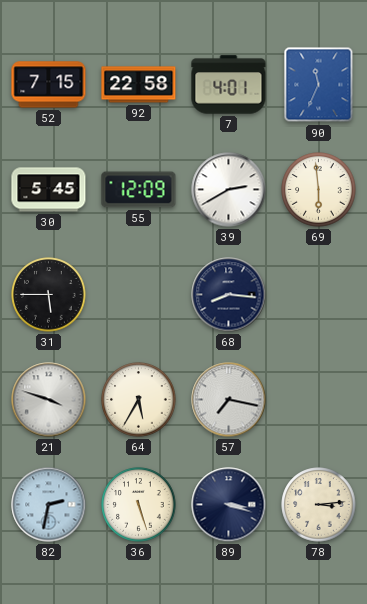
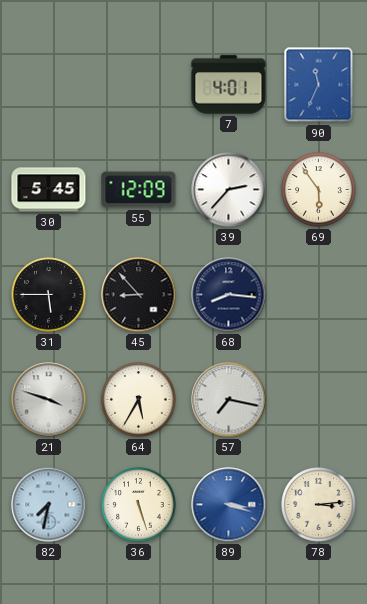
52: 7:15 -> none
92: 22:58 -> none
39: 2:40 -> 2:37
69: 5:59 -> 5:54
45: none -> 8:53
82: 2:32 -> 7:32
89 dial: navy -> blue
